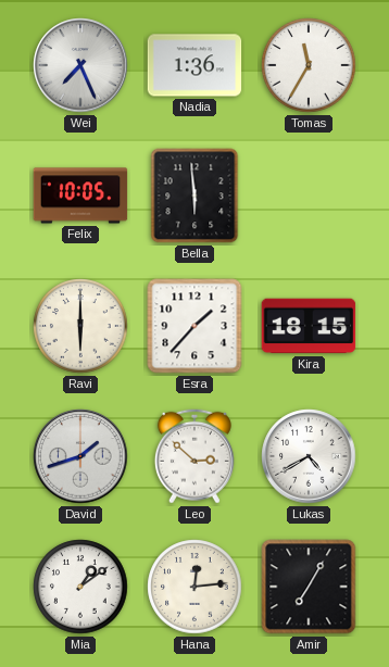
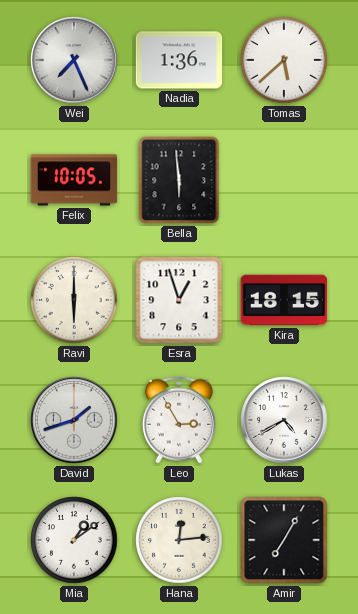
Tomas: 11:35 -> 5:38
Esra: 1:37 -> 12:57
Leo: 2:52 -> 2:55
